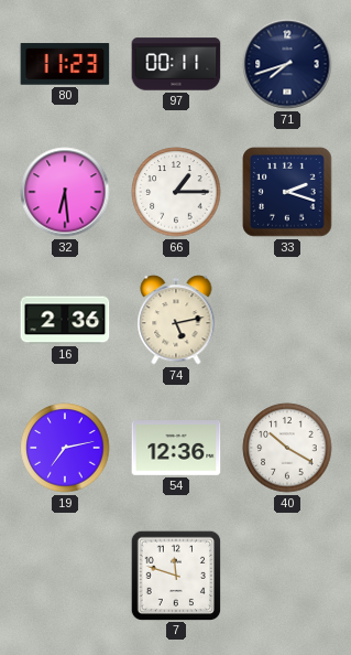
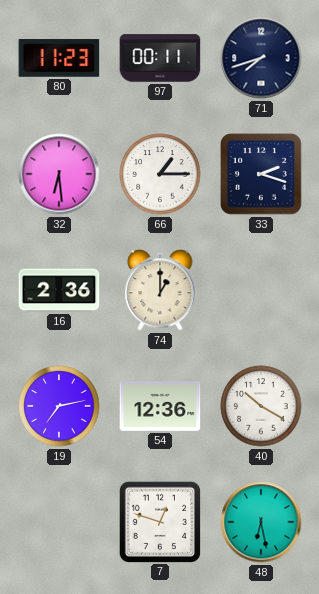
74: 5:13 -> 1:00
7: 11:48 -> 12:48
48: none -> 6:28
